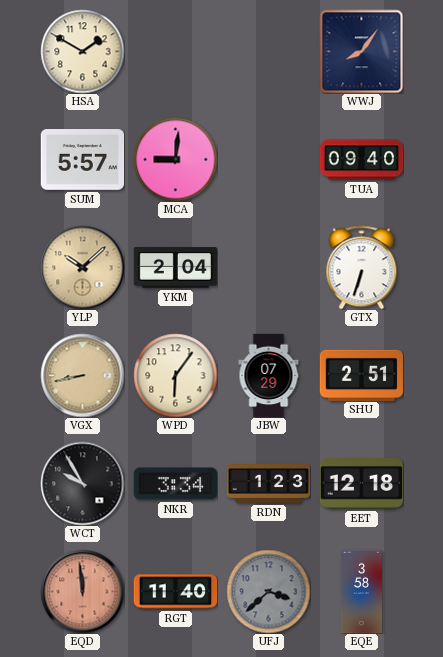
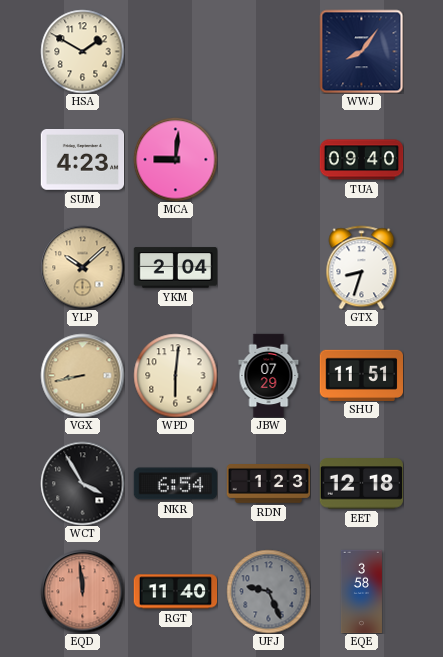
SUM: 5:57 -> 4:23
GTX: 6:33 -> 8:33
WPD: 6:06 -> 6:01
SHU: 2:51 -> 11:51
WCT: 9:55 -> 3:55
NKR: 3:34 -> 6:54
UFJ: 3:38 -> 9:26
